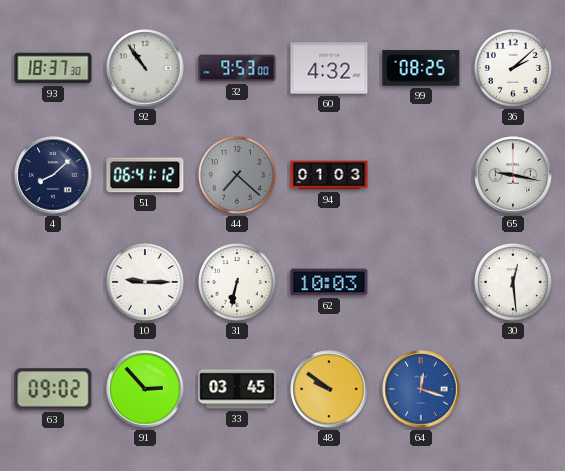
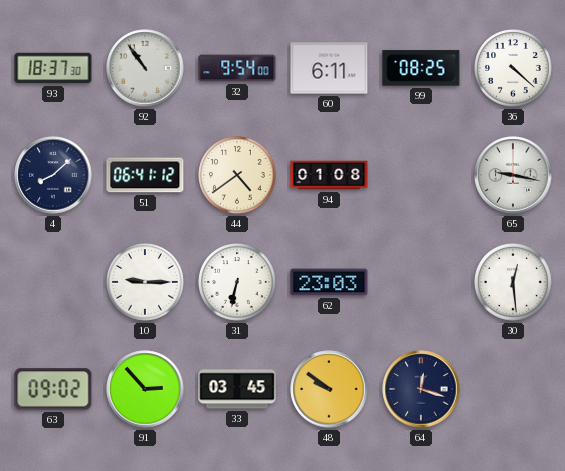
32: 9:53 -> 9:54
60: 4:32 -> 6:11
36: 2:08 -> 4:22
44: 7:22 -> 4:39
44 dial: grey -> cream
94: 01:03 -> 01:08
62: 10:03 -> 23:03
64 dial: blue -> navy
